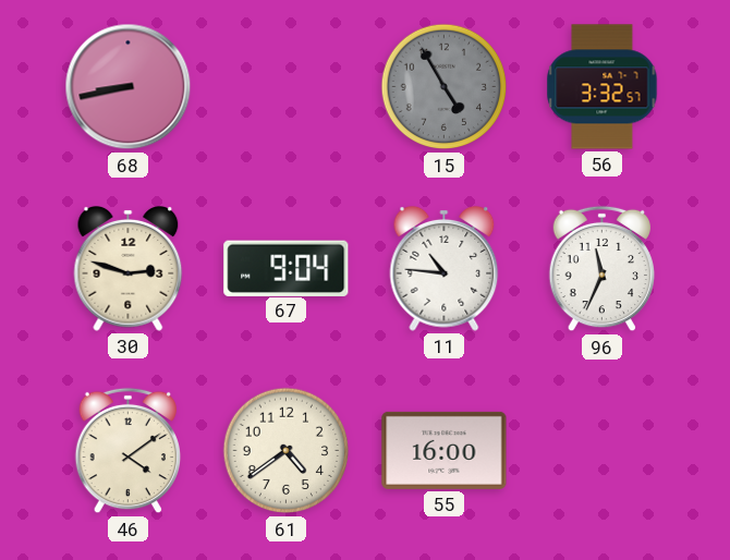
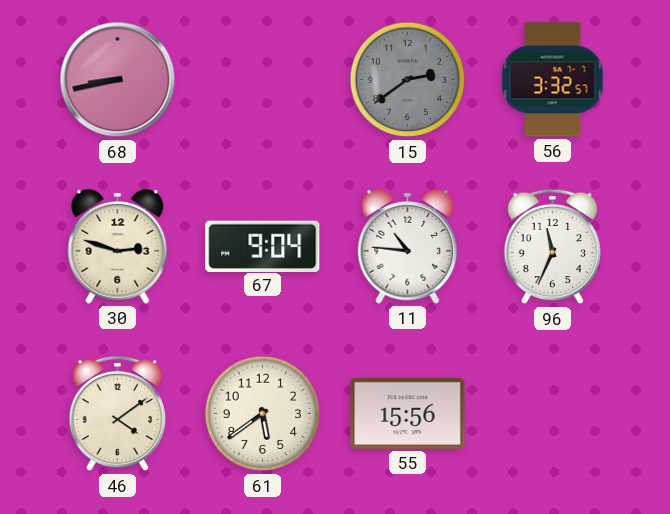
15: 4:55 -> 2:39
61: 4:39 -> 5:39
55: 16:00 -> 15:56
